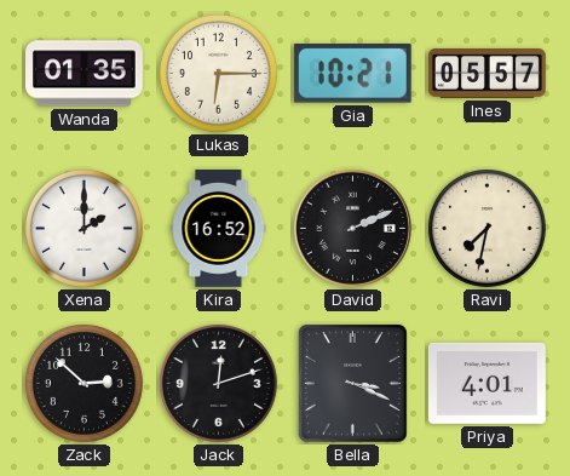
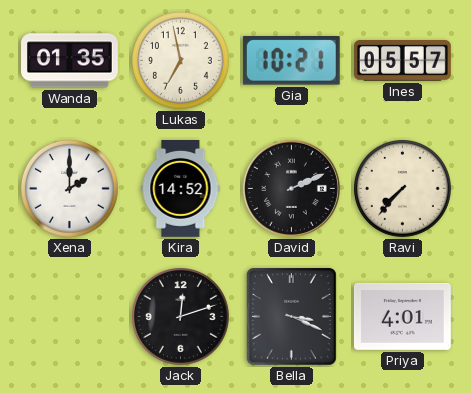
Lukas: 6:15 -> 6:58
Kira: 16:52 -> 14:52
Ravi: 7:32 -> 7:37
Zack: 2:52 -> none
